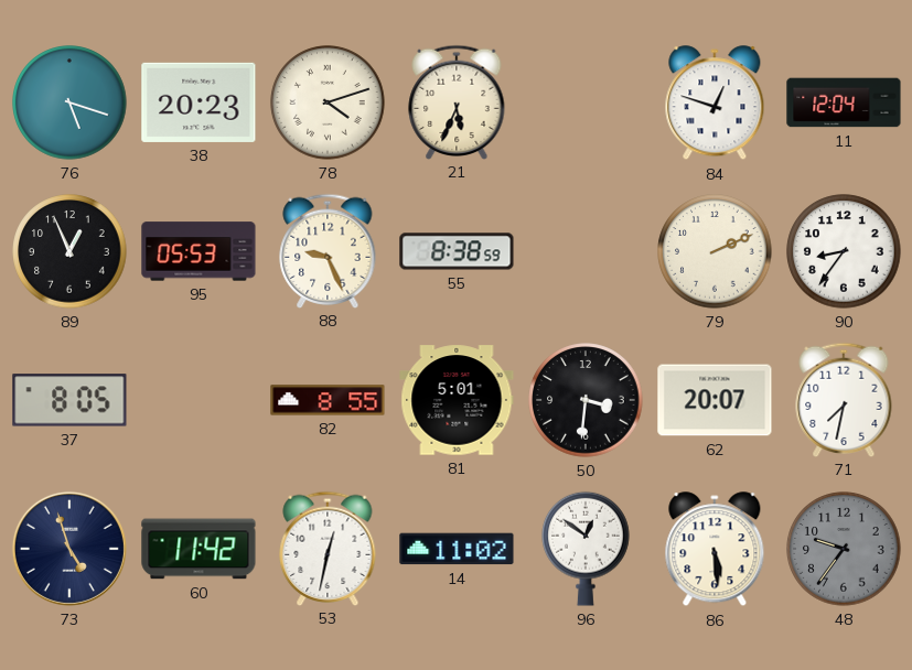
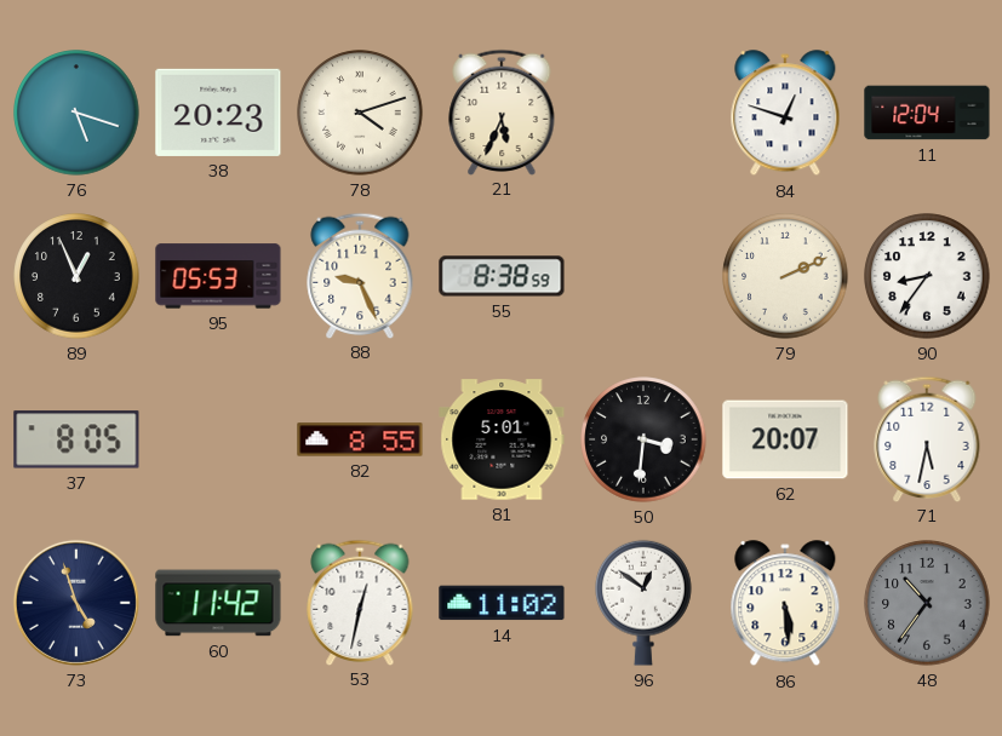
71: 7:32 -> 5:32
48: 9:36 -> 10:36
